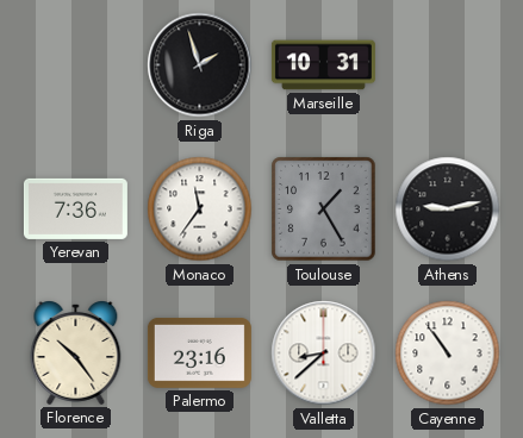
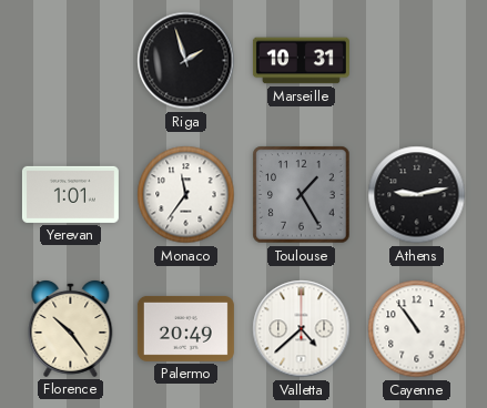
Yerevan: 7:36 -> 1:01
Palermo: 23:16 -> 20:49
Valletta: 8:38 -> 4:38
